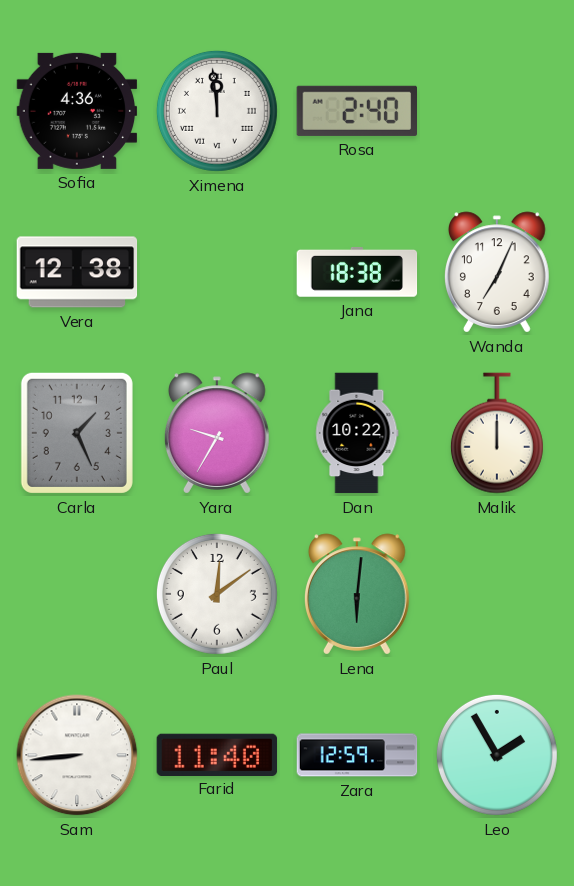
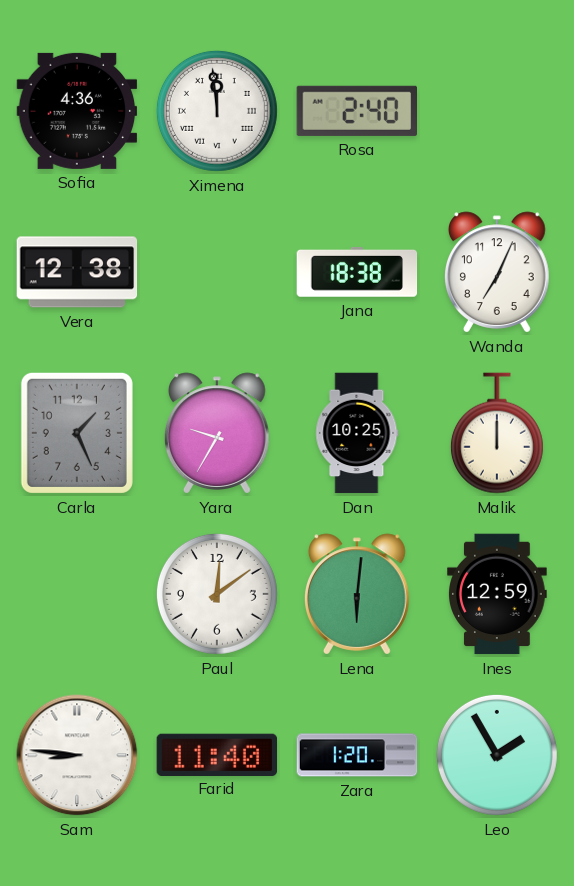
Dan: 10:22 -> 10:25
Ines: none -> 12:59
Sam: 8:44 -> 8:46
Zara: 12:59 -> 1:20
